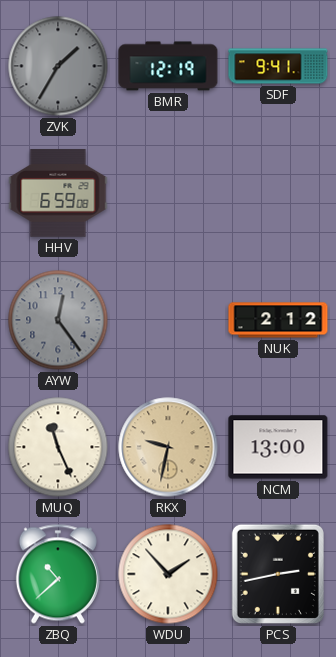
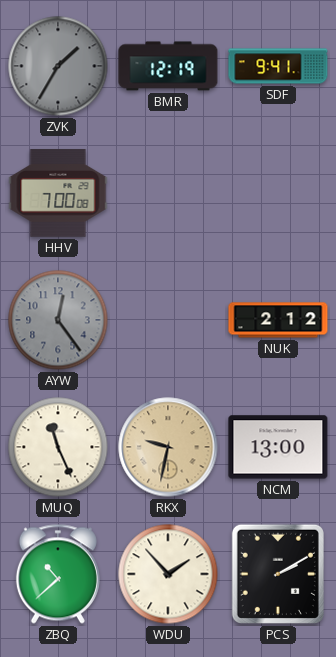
HHV: 6:59 -> 7:00
PCS: 2:43 -> 2:10
